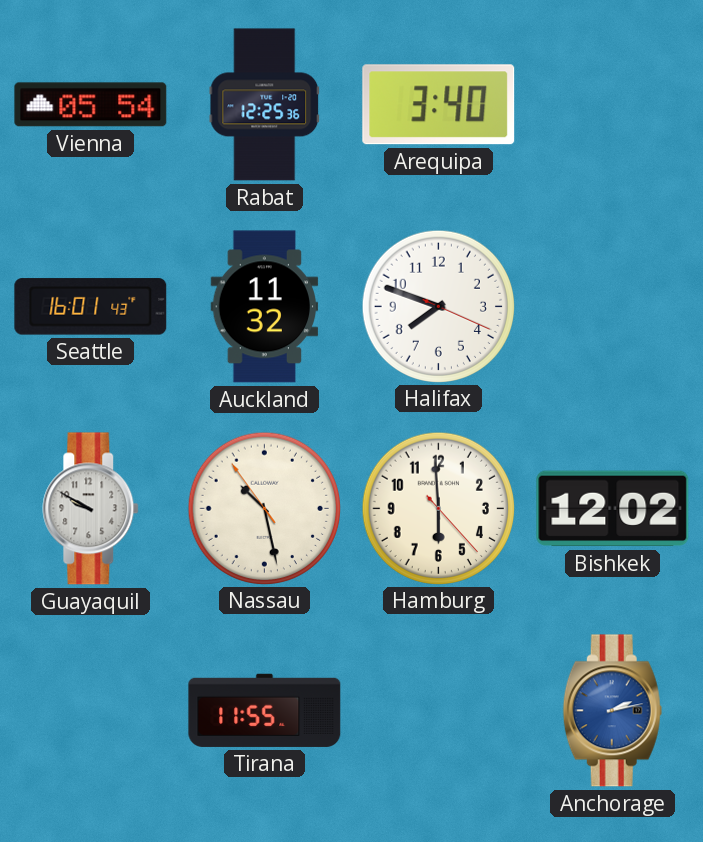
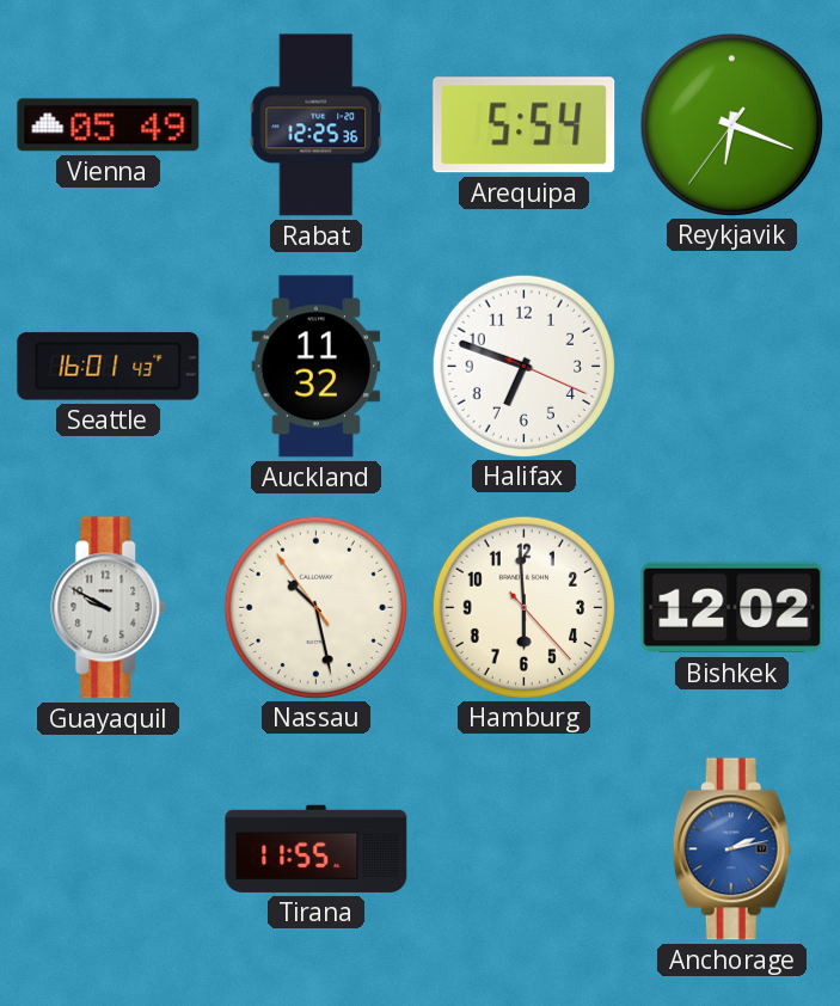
Vienna: 05:54 -> 05:49
Arequipa: 3:40 -> 5:54
Reykjavik: none -> 6:18
Halifax: 7:48 -> 6:48
